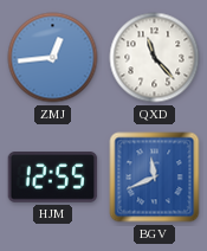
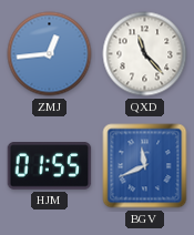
HJM: 12:55 -> 01:55
